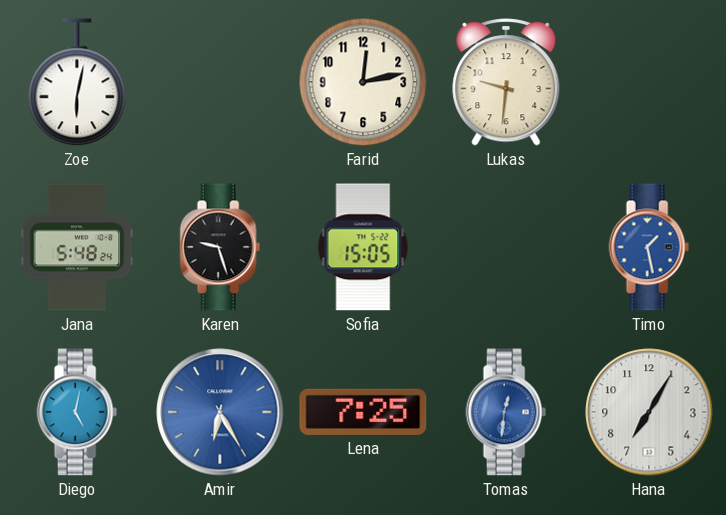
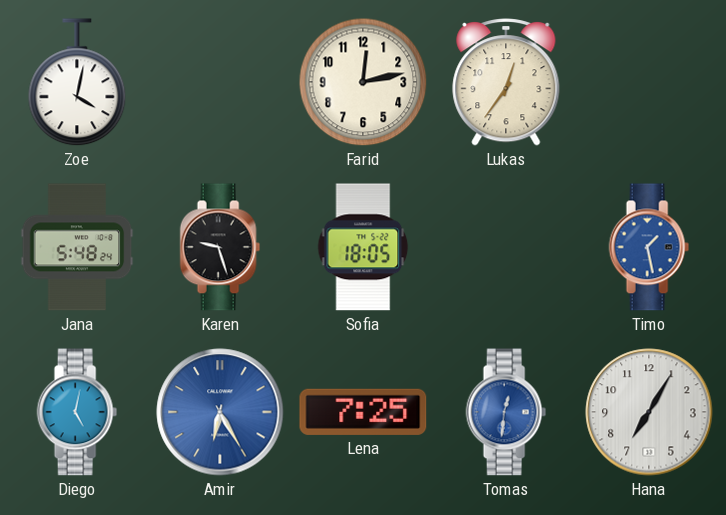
Zoe: 6:02 -> 4:02
Lukas: 9:31 -> 12:36
Sofia: 15:05 -> 18:05
